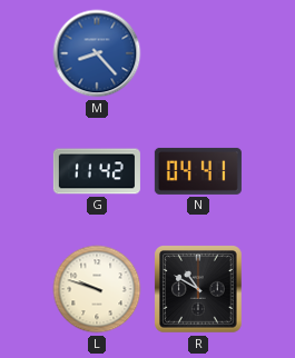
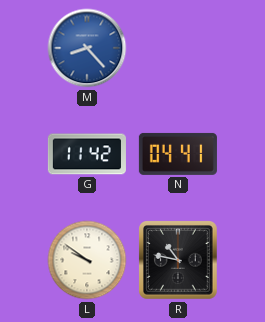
L: 9:48 -> 9:51
R: 10:50 -> 10:47
